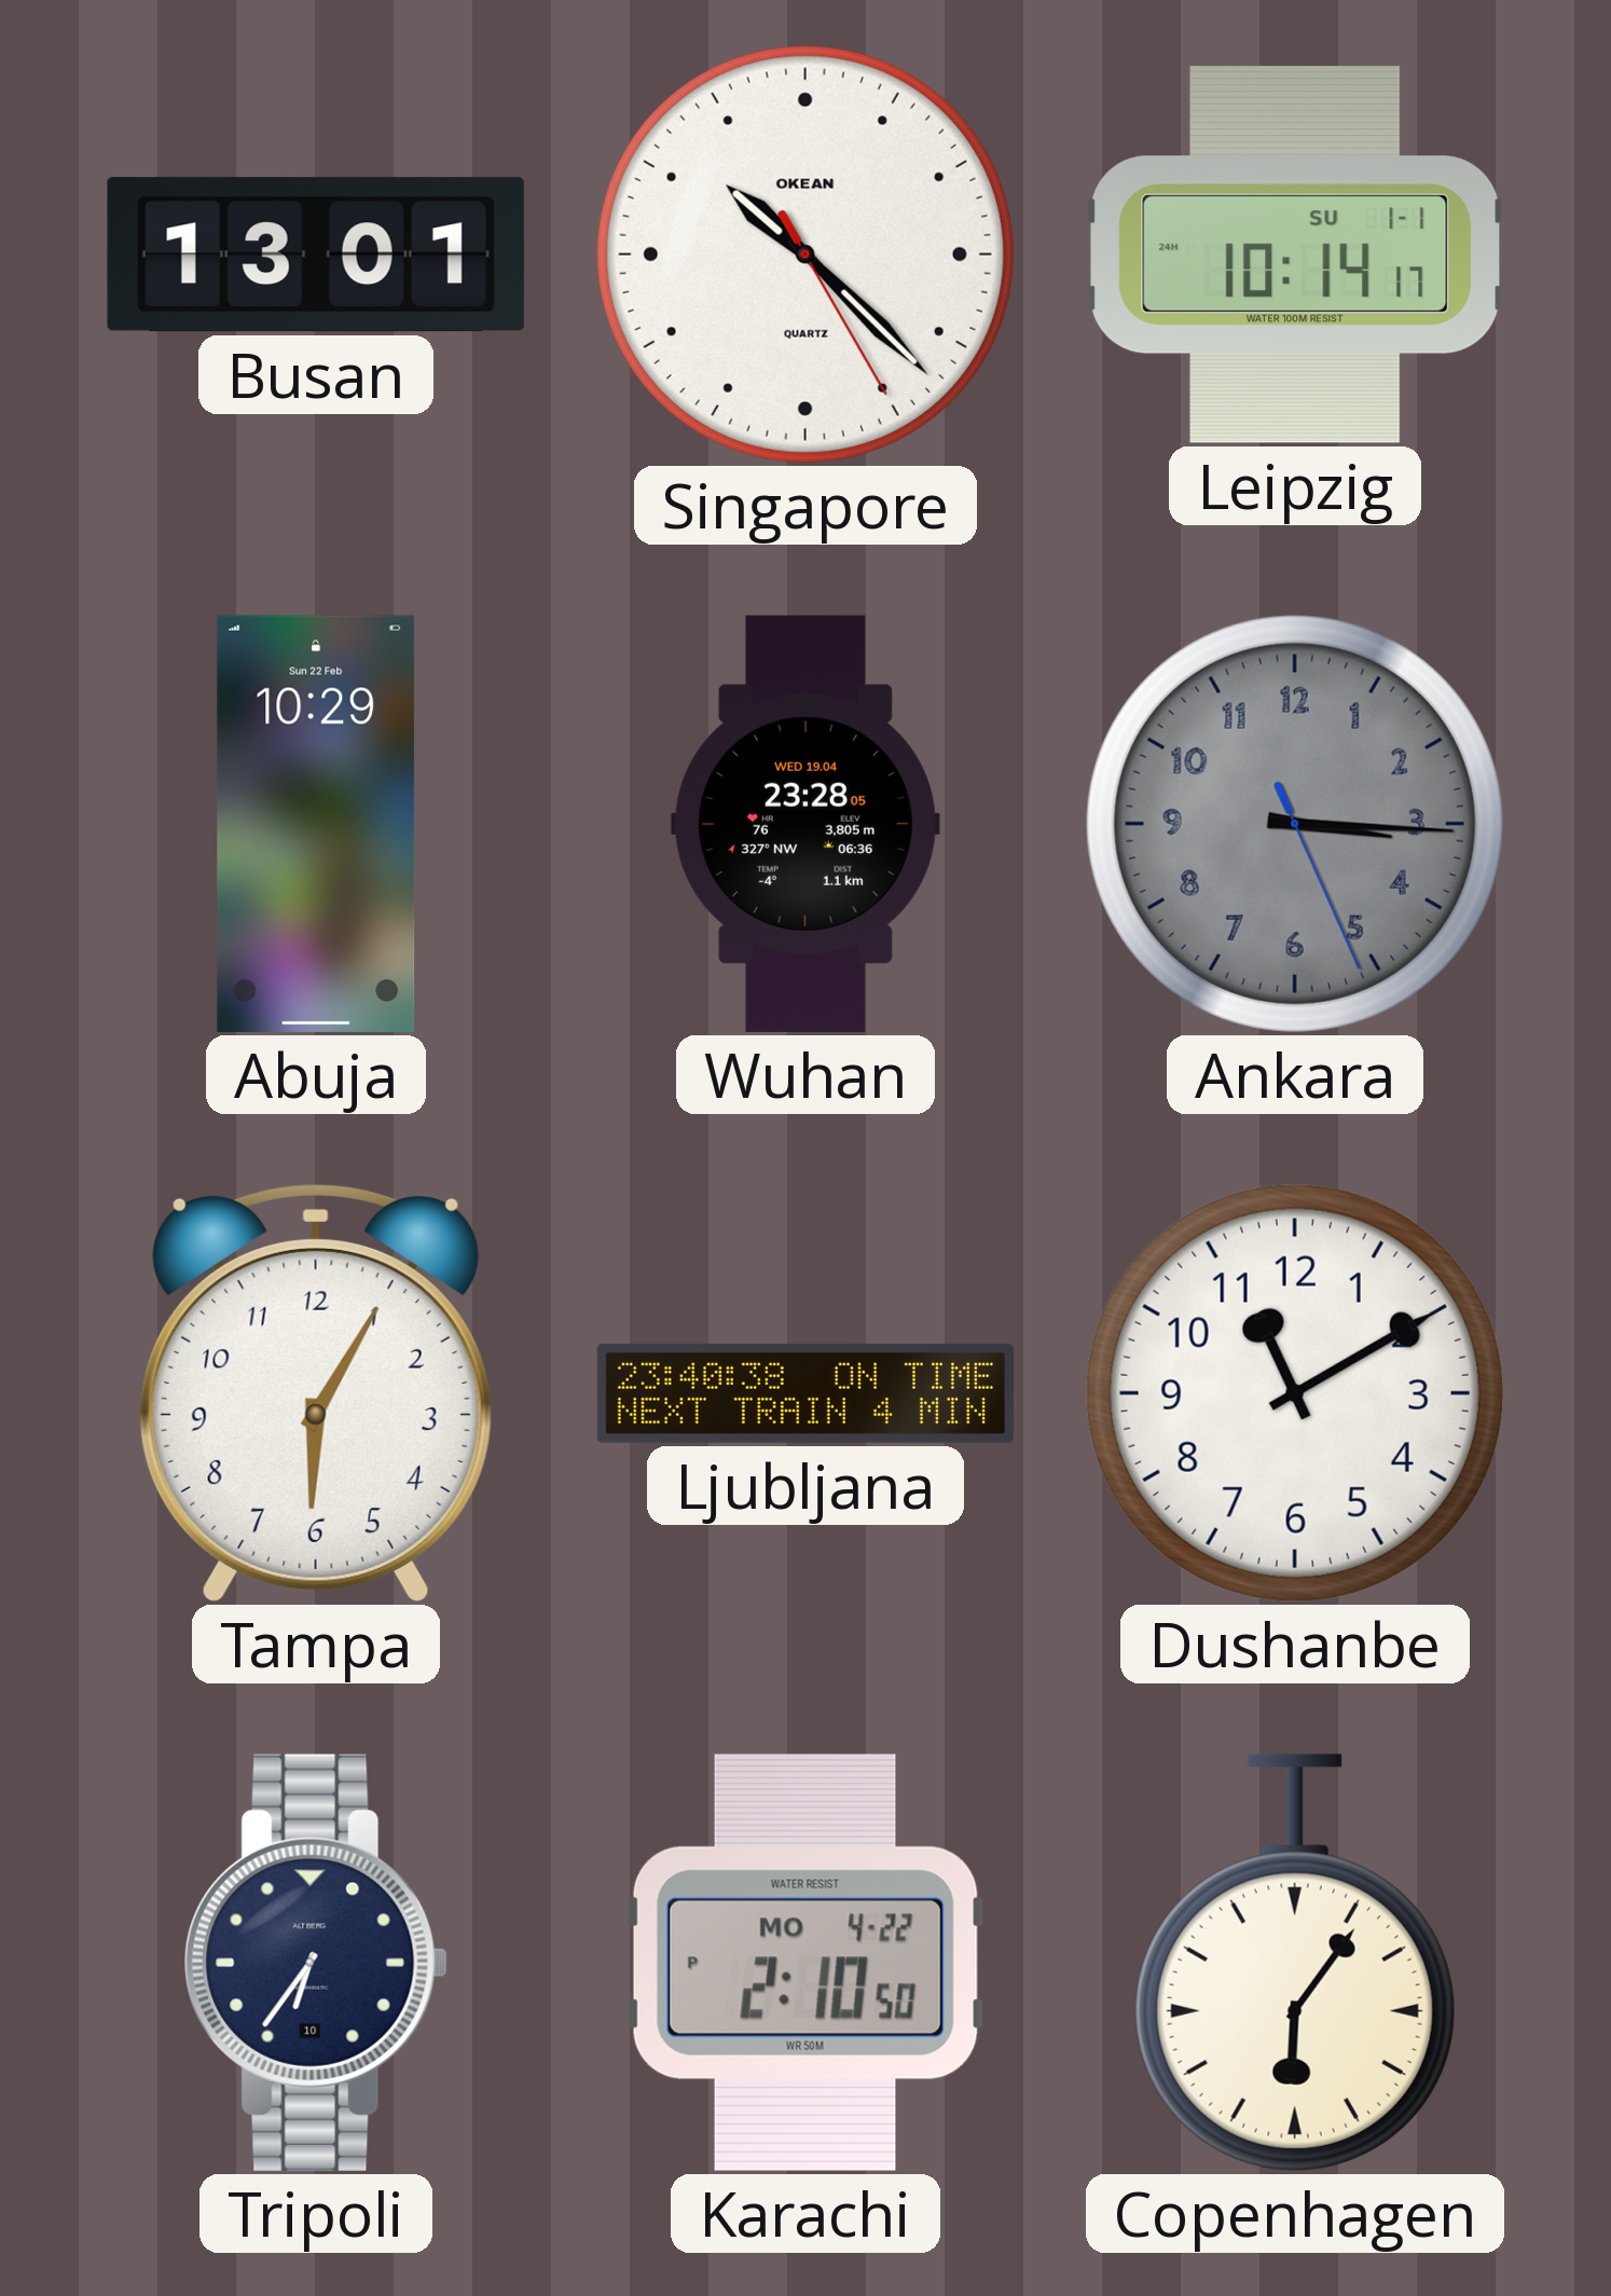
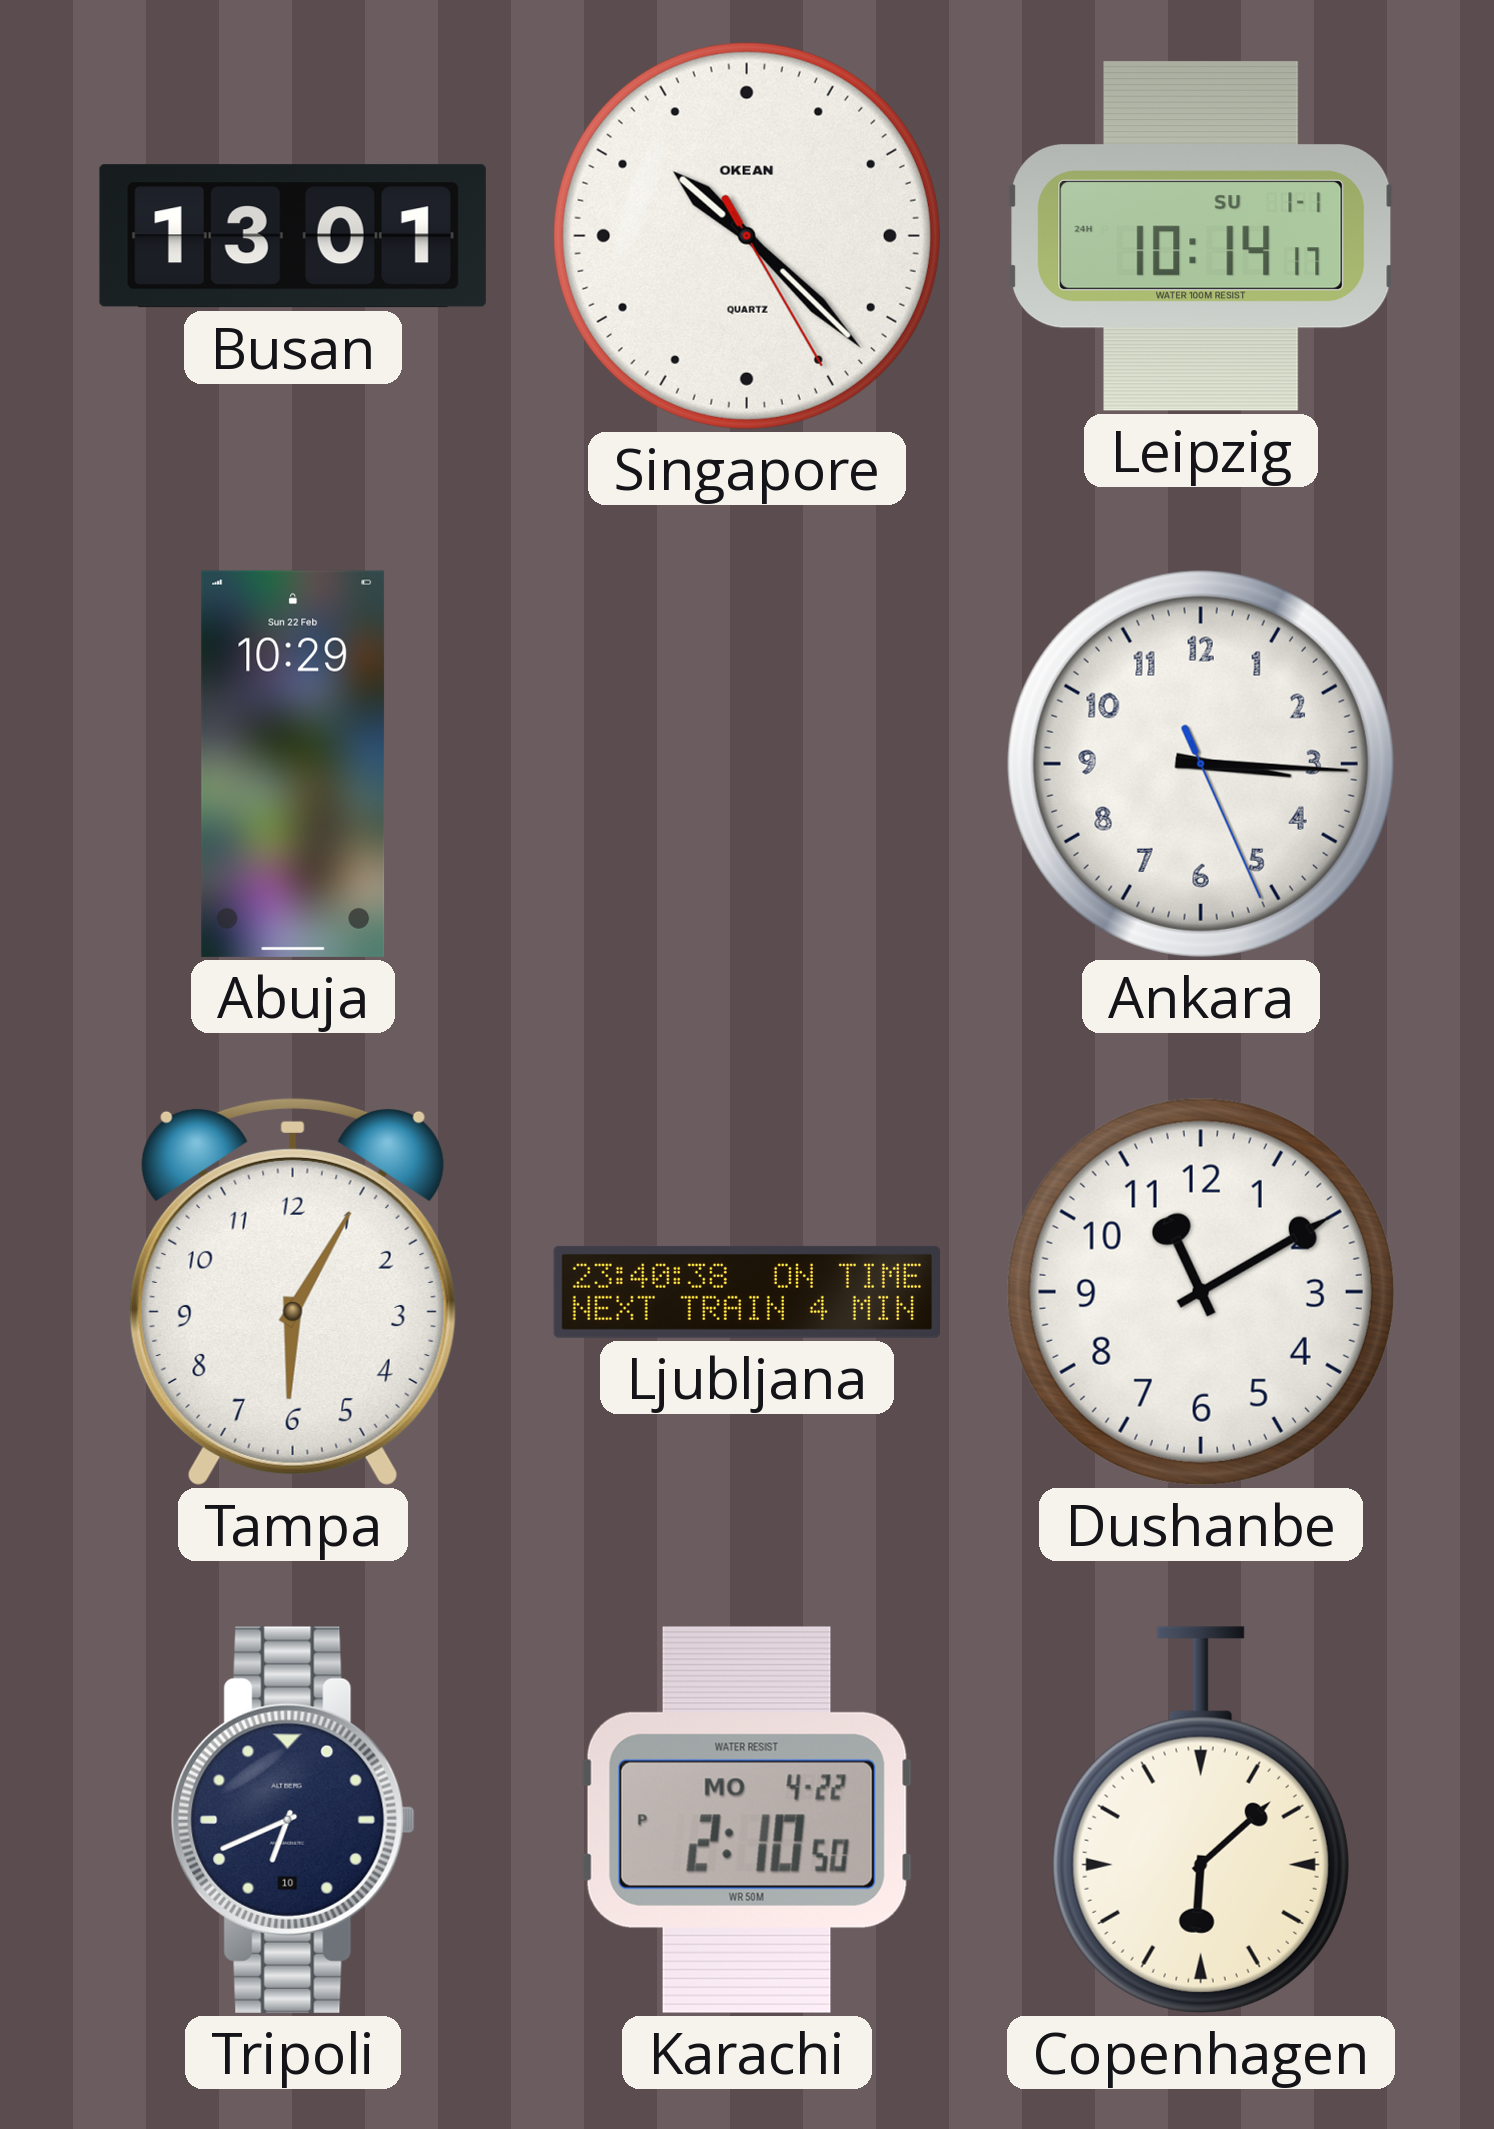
Wuhan: 23:28 -> none
Ankara dial: grey -> white
Tripoli: 6:36 -> 6:41
Copenhagen: 6:06 -> 6:08
